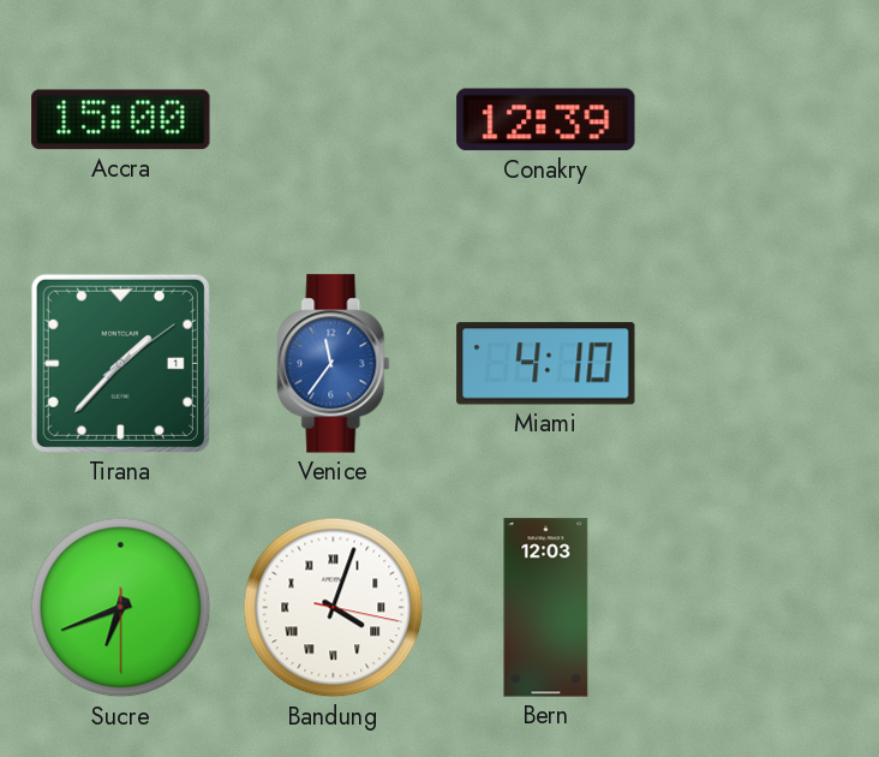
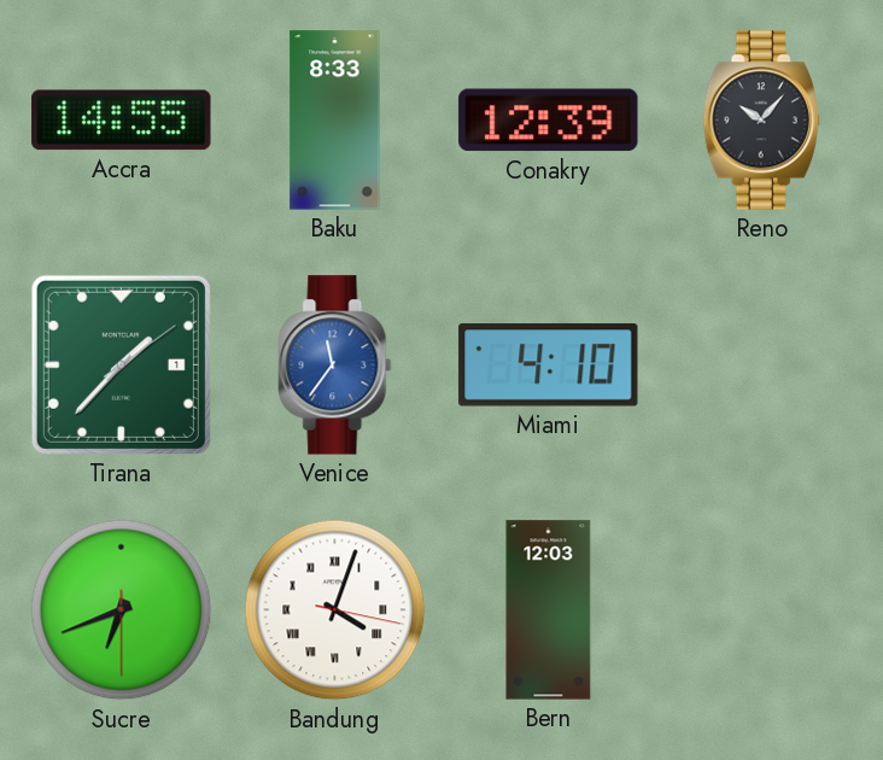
Accra: 15:00 -> 14:55
Baku: none -> 8:33
Reno: none -> 10:07
